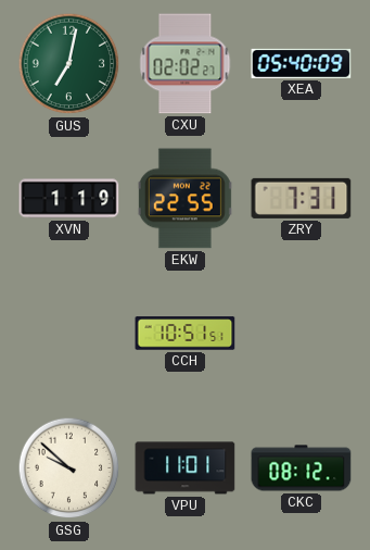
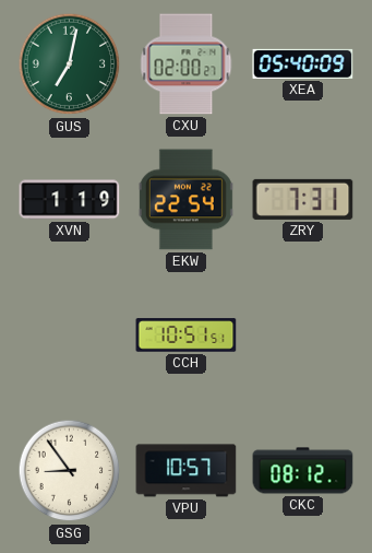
CXU: 02:02 -> 02:00
EKW: 22:55 -> 22:54
GSG: 9:52 -> 8:54
VPU: 11:01 -> 10:57
